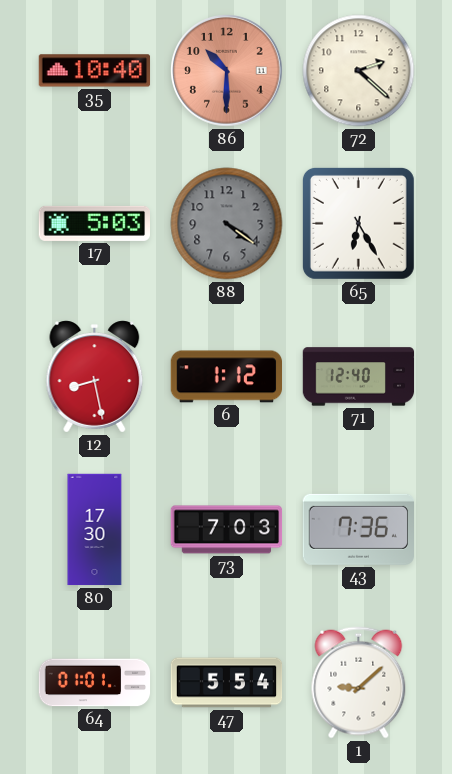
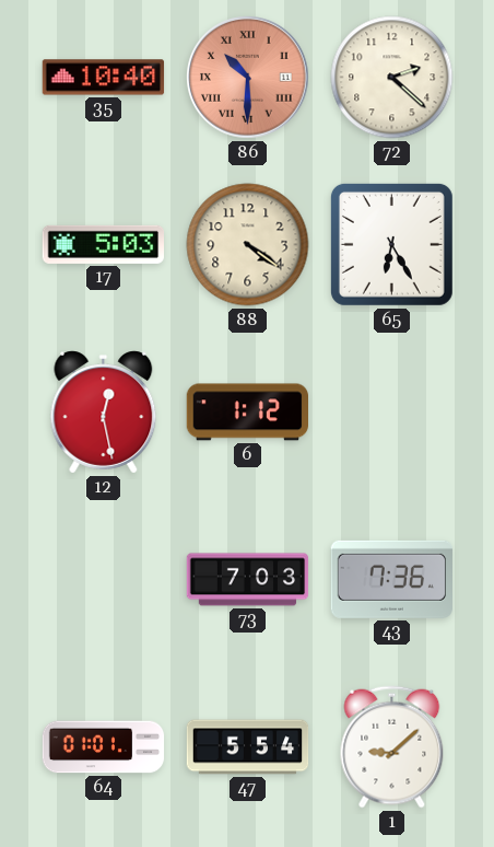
86 numerals: Arabic -> Roman
88 dial: grey -> cream
12: 8:28 -> 12:28
71: 12:40 -> none
80: 17:30 -> none
